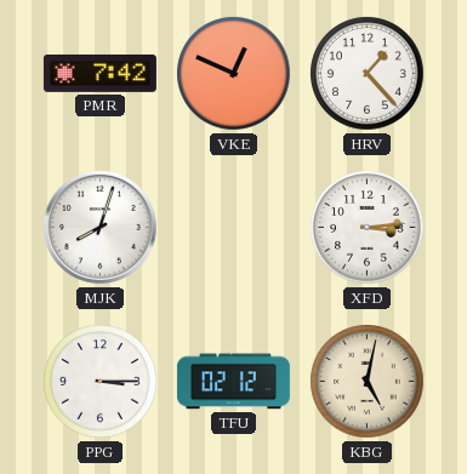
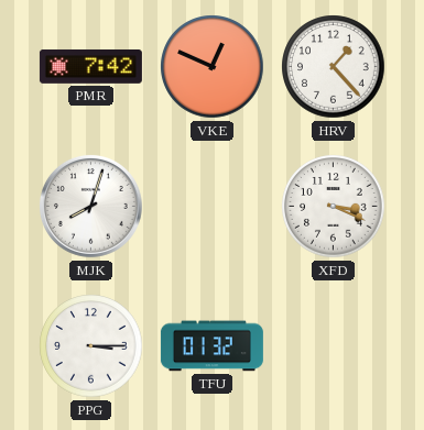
XFD: 3:14 -> 3:19
TFU: 02:12 -> 01:32
KBG: 5:02 -> none
